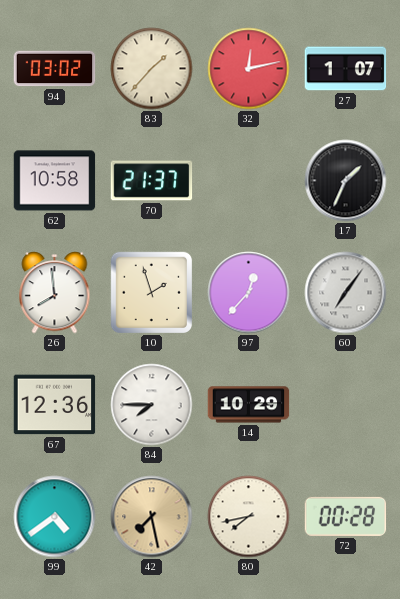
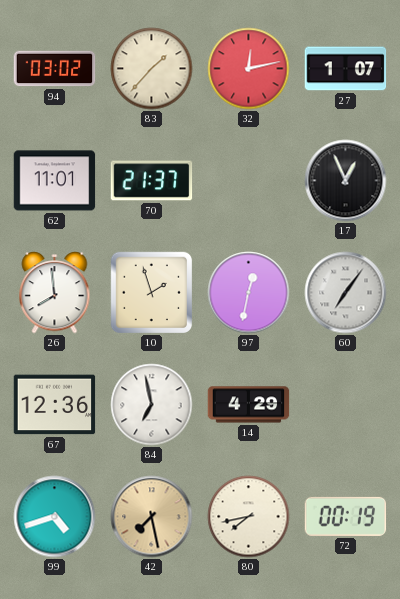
62: 10:58 -> 11:01
17: 1:34 -> 12:56
97: 12:37 -> 12:32
84: 7:45 -> 6:58
14: 10:29 -> 4:29
99: 4:39 -> 4:42
72: 00:28 -> 00:19
